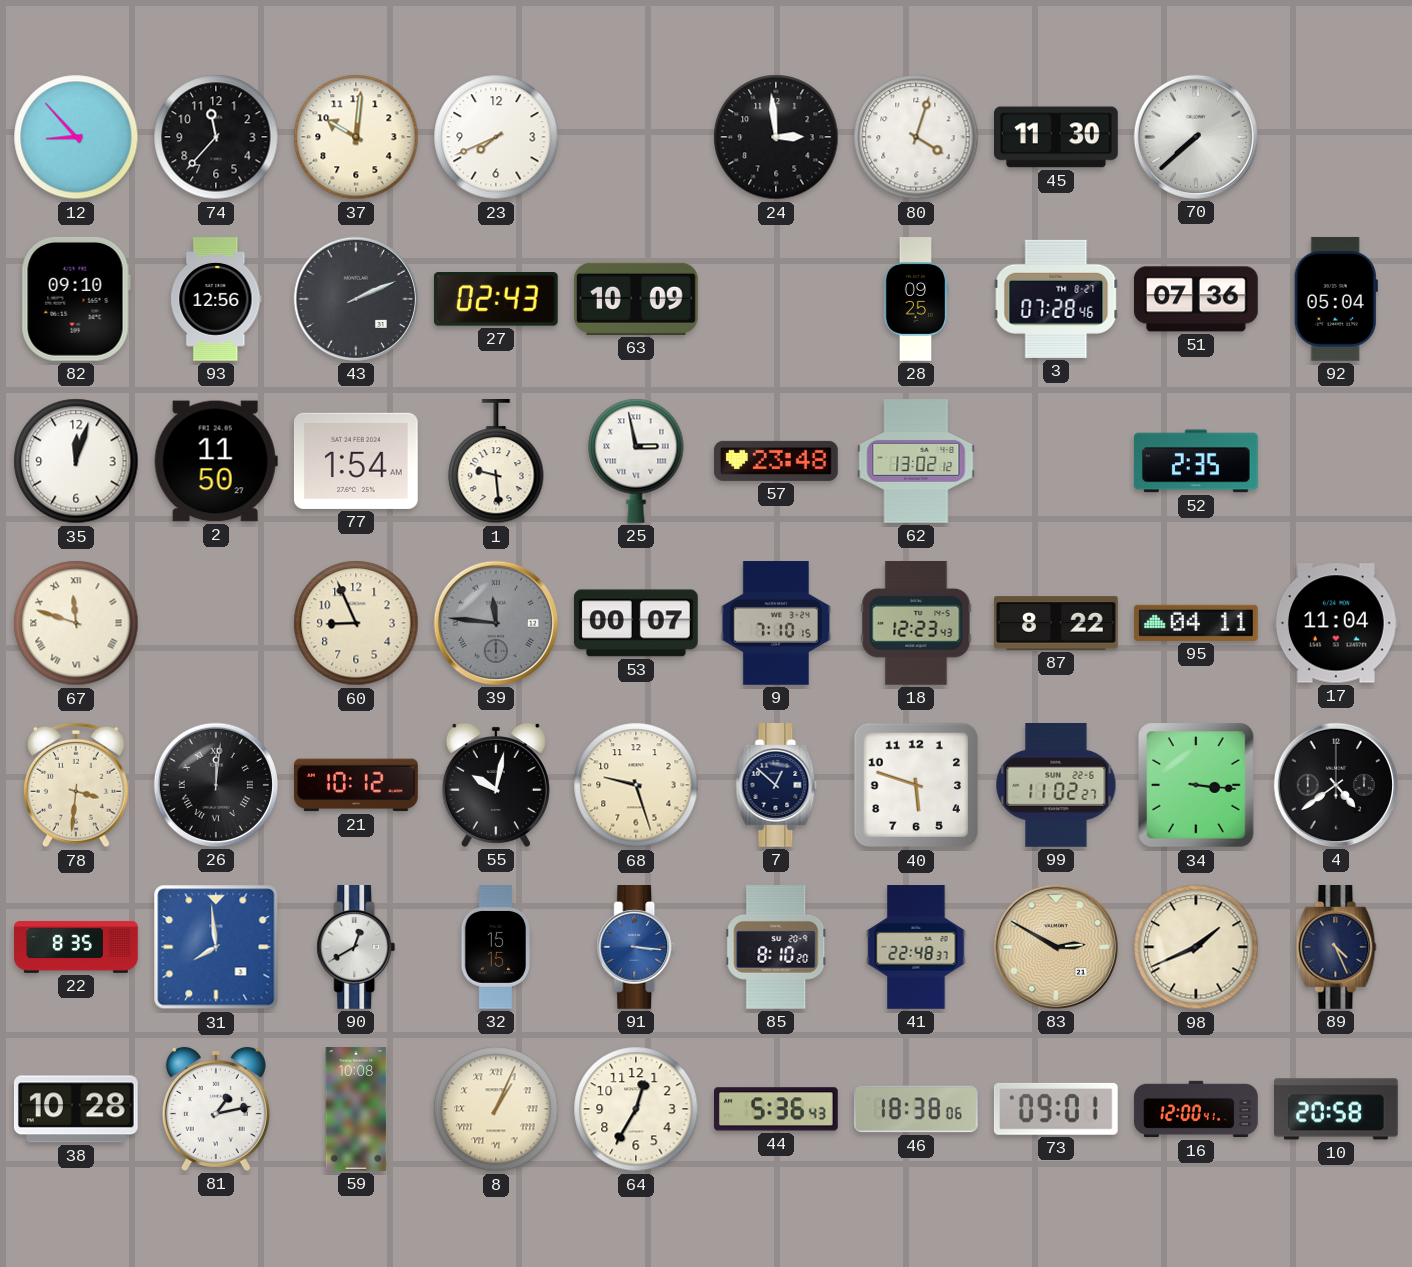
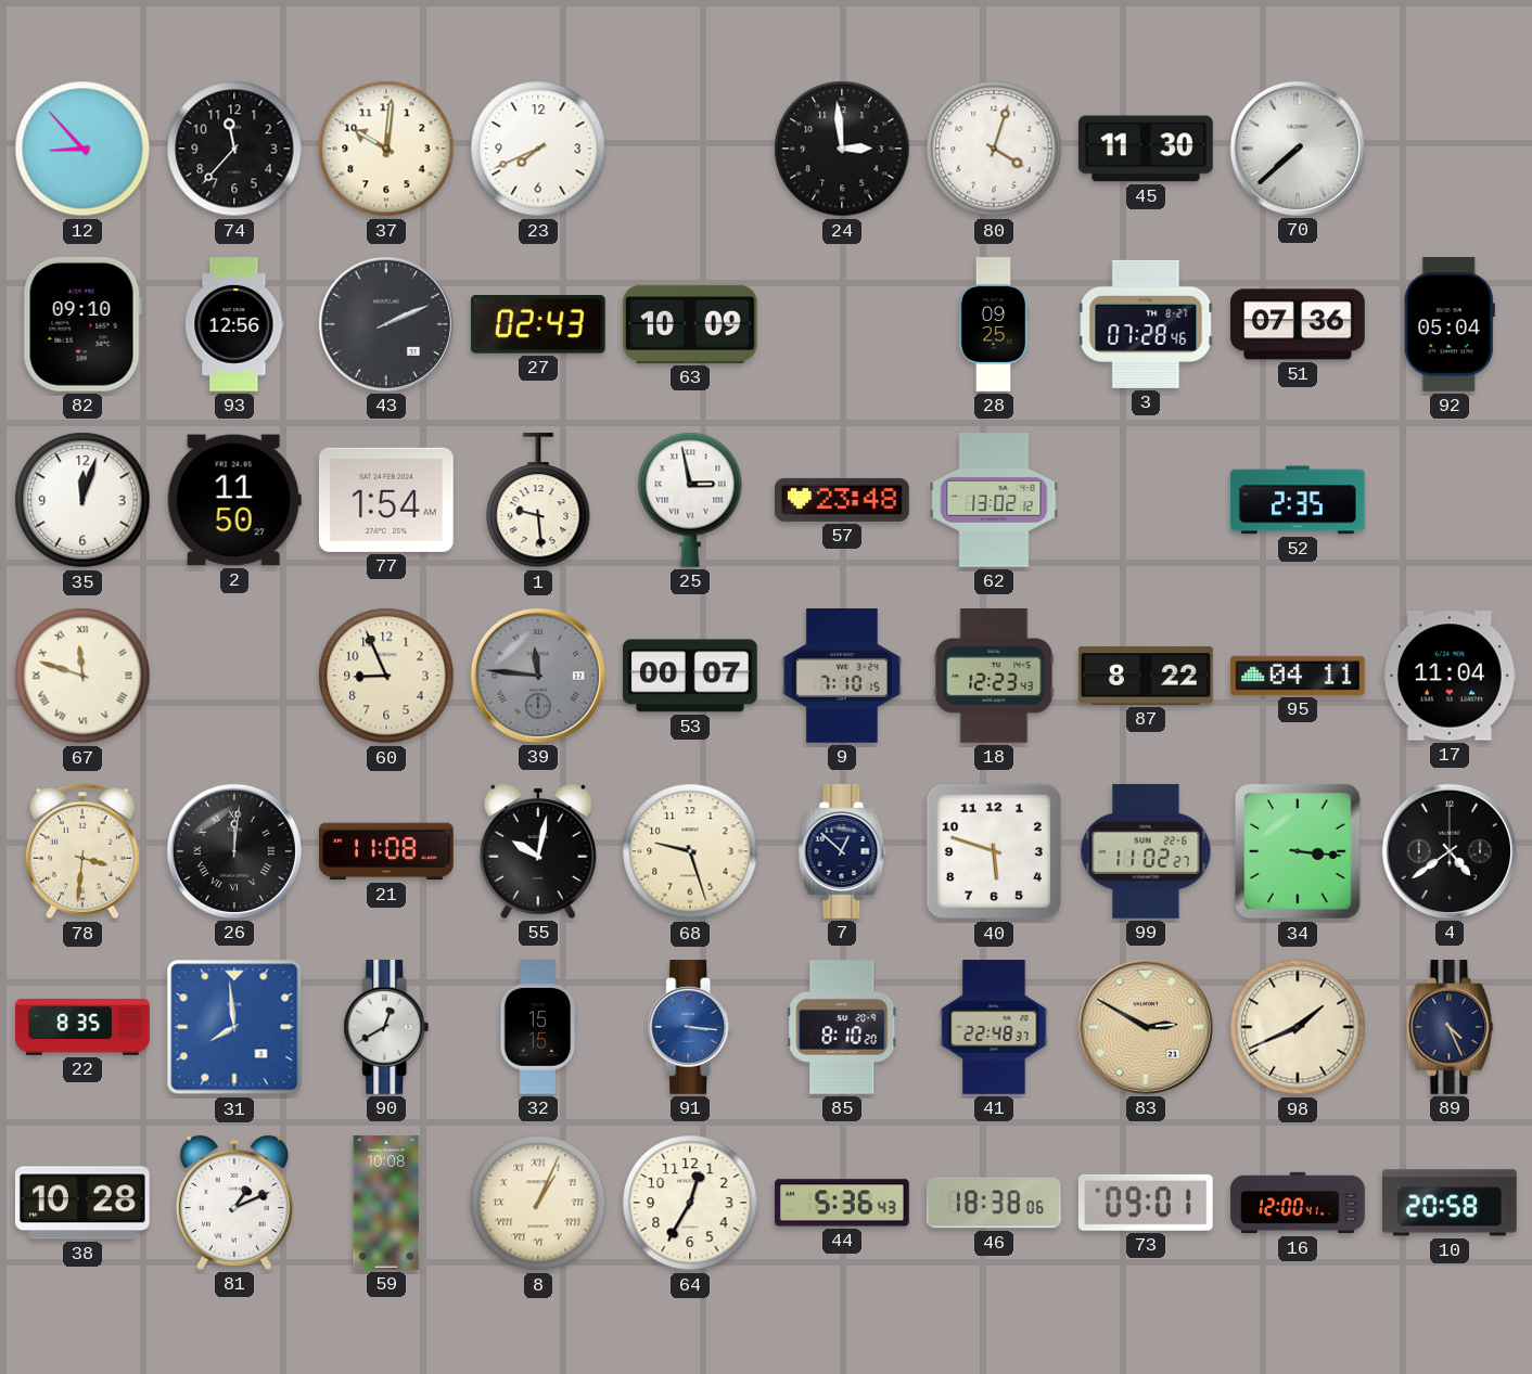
21: 10:12 -> 11:08
81: 1:13 -> 1:11
